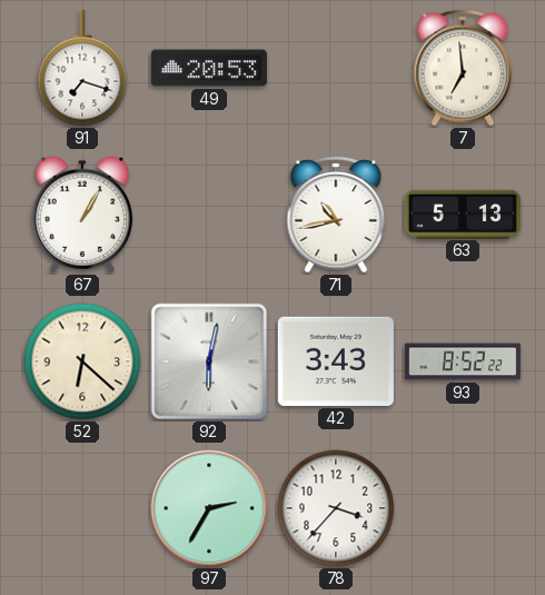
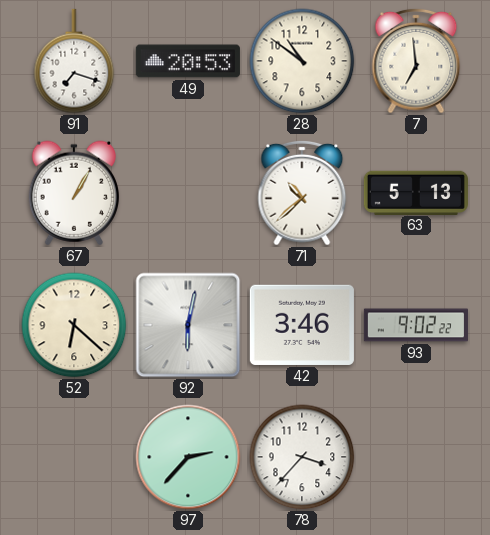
28: none -> 10:51
71: 10:43 -> 10:38
42: 3:43 -> 3:46
93: 8:52 -> 9:02
97: 2:35 -> 2:37
